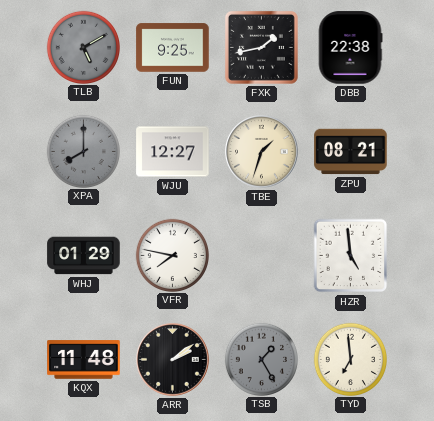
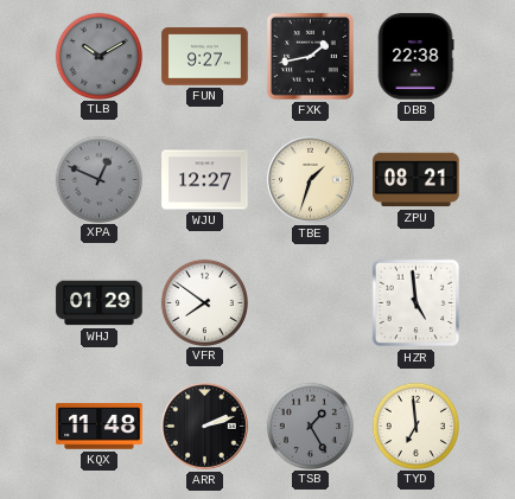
TLB: 5:10 -> 10:10
FUN: 9:25 -> 9:27
XPA: 8:00 -> 12:49
VFR: 7:47 -> 7:51
ARR: 2:09 -> 2:12
